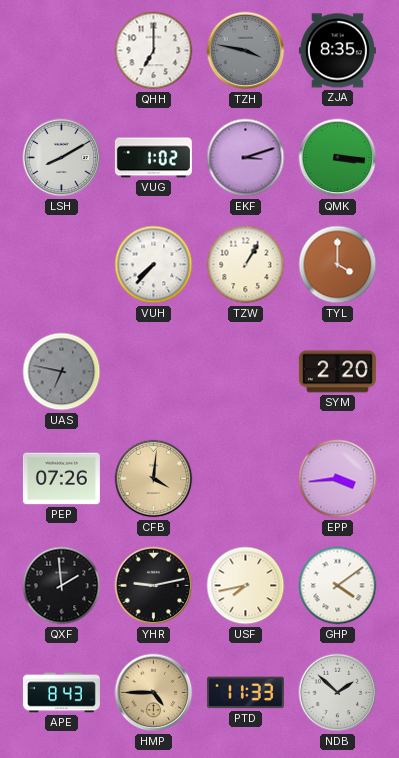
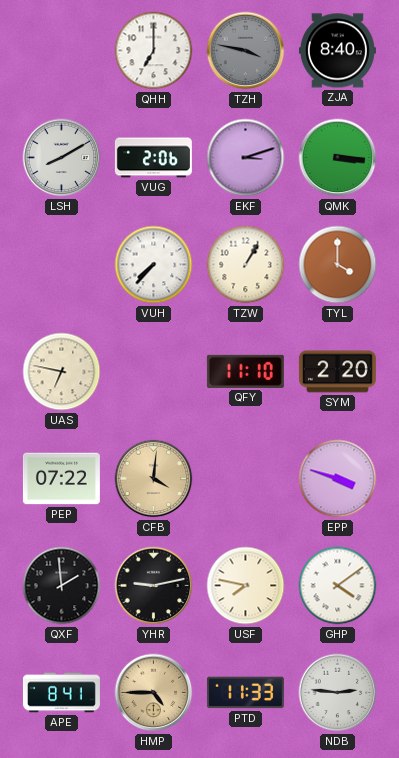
ZJA: 8:35 -> 8:40
VUG: 1:02 -> 2:06
UAS dial: grey -> cream
QFY: none -> 11:10
PEP: 07:26 -> 07:22
EPP: 3:44 -> 3:48
USF: 7:43 -> 7:47
APE: 8:43 -> 8:41
NDB: 1:52 -> 2:46
